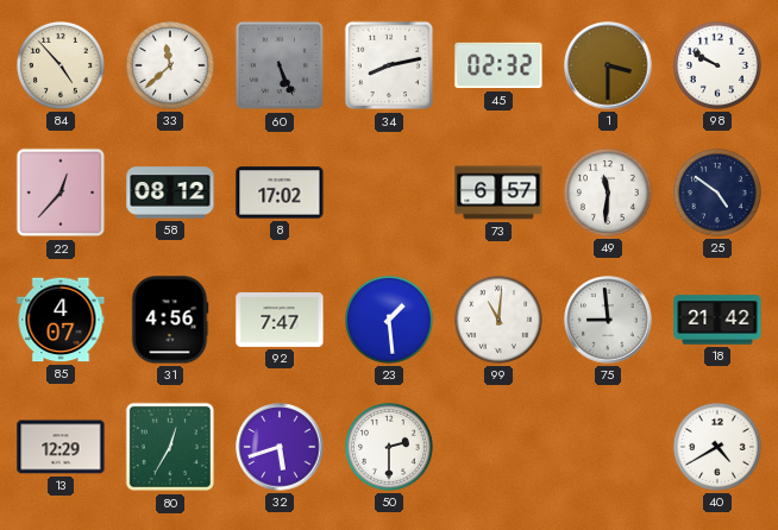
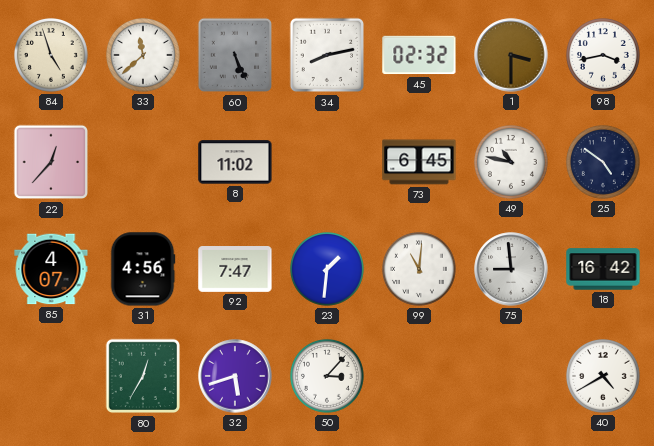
84: 4:53 -> 4:57
98: 9:50 -> 3:43
58: 08:12 -> none
8: 17:02 -> 11:02
73: 6:57 -> 6:45
49: 11:31 -> 10:47
23: 1:29 -> 1:31
18: 21:42 -> 16:42
13: 12:29 -> none
50: 2:30 -> 3:07
